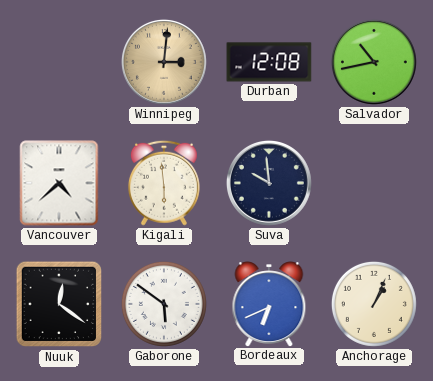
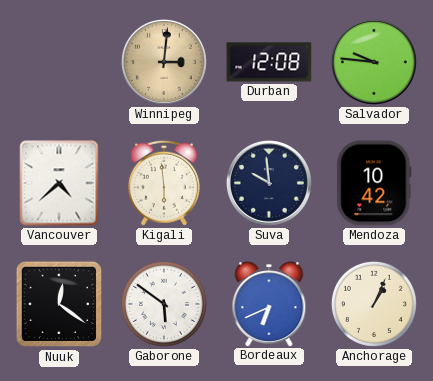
Salvador: 10:43 -> 9:46
Mendoza: none -> 10:42
